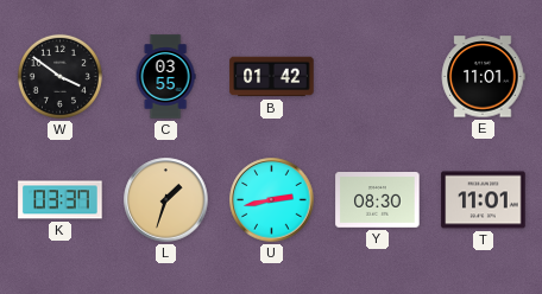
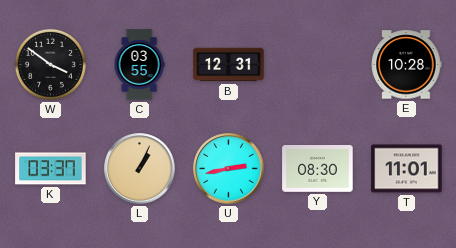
B: 01:42 -> 12:31
E: 11:01 -> 10:28
L: 1:33 -> 1:04
